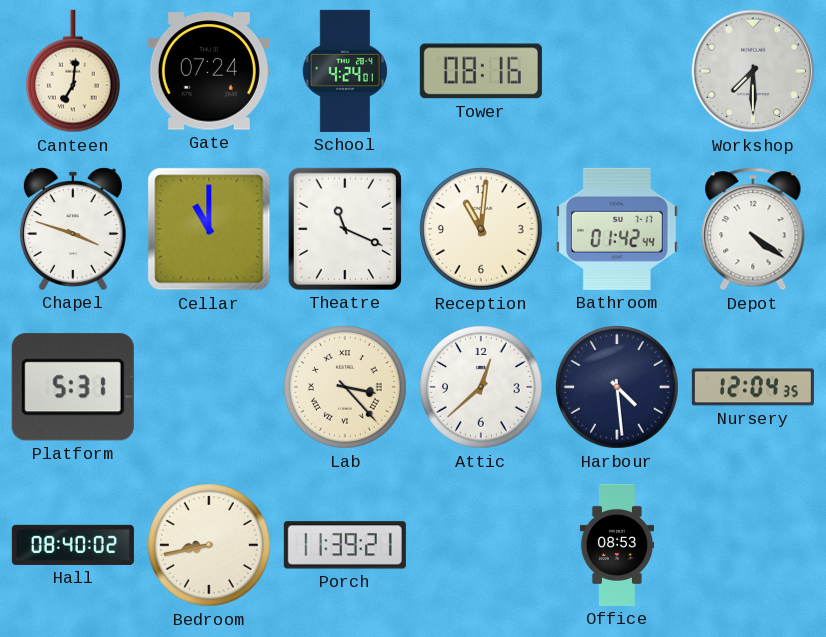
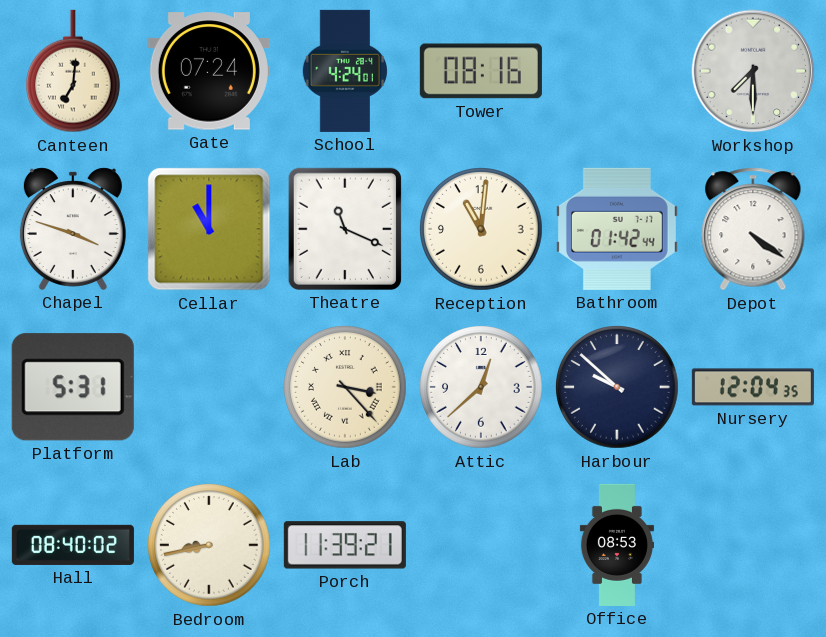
Harbour: 4:29 -> 9:52
